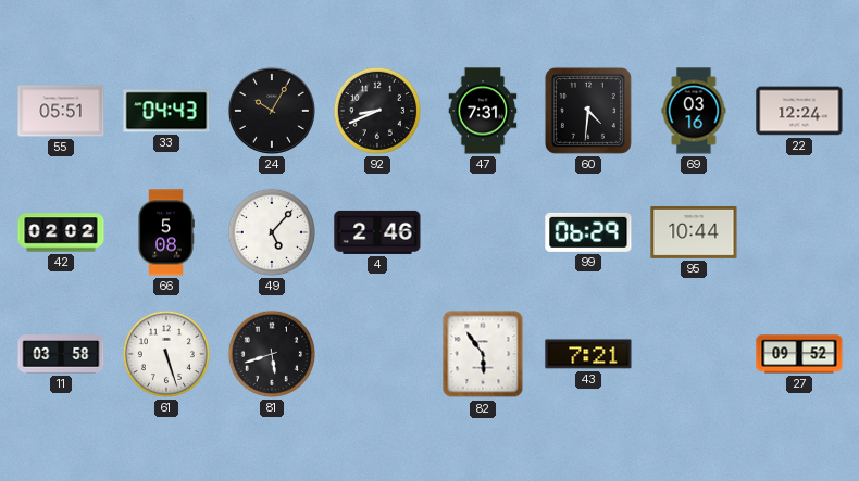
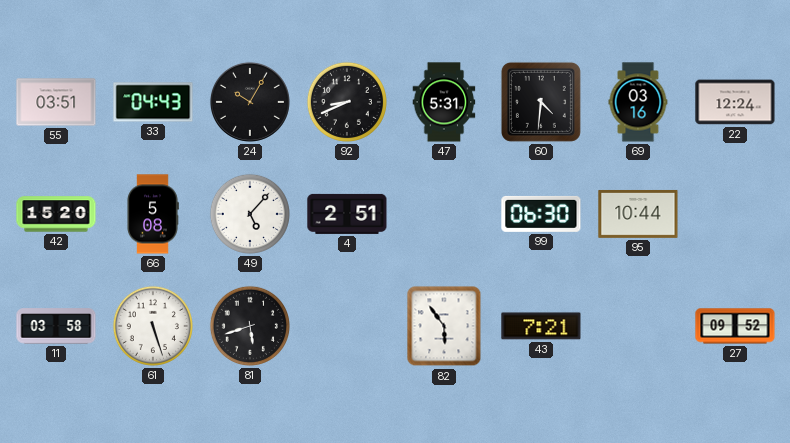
55: 05:51 -> 03:51
47: 7:31 -> 5:31
42: 02:02 -> 15:20
4: 2:46 -> 2:51
99: 06:29 -> 06:30
